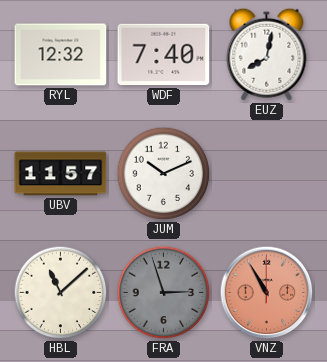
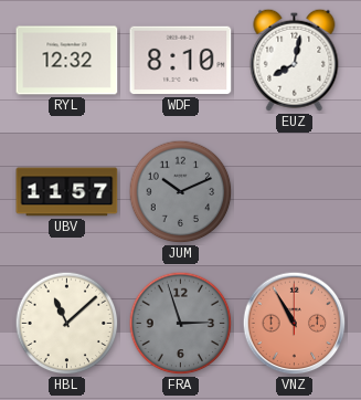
WDF: 7:40 -> 8:10
JUM dial: white -> grey
